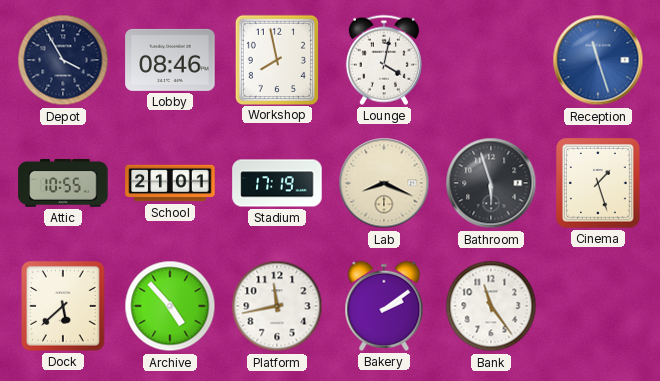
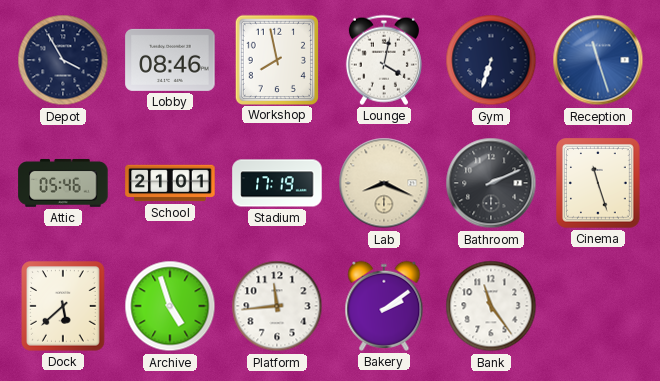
Gym: none -> 6:33
Attic: 10:55 -> 05:46
Bathroom: 5:57 -> 2:11
Cinema: 1:27 -> 11:27
Archive: 4:53 -> 4:57
Platform: 11:43 -> 11:44
